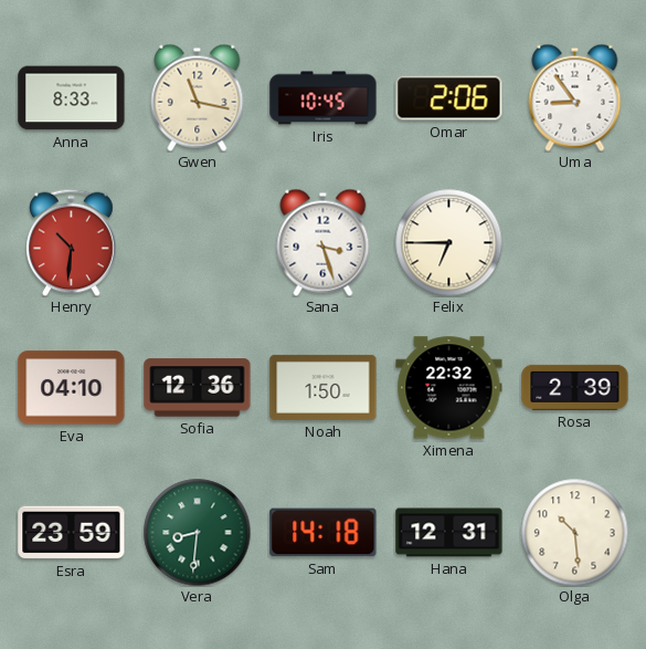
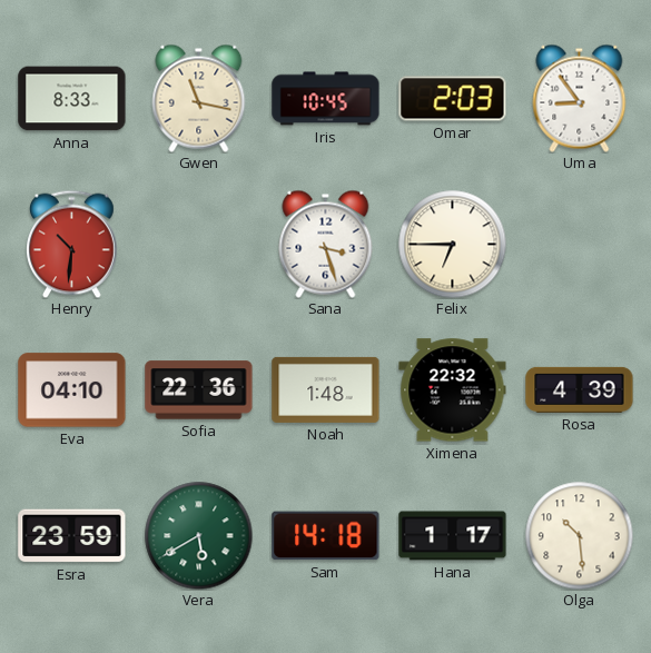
Omar: 2:06 -> 2:03
Sofia: 12:36 -> 22:36
Noah: 1:50 -> 1:48
Rosa: 2:39 -> 4:39
Vera: 8:31 -> 5:40
Hana: 12:31 -> 1:17
